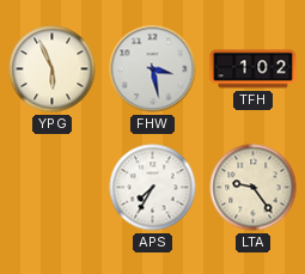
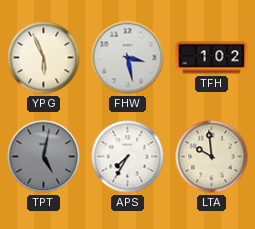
TPT: none -> 5:02
LTA: 9:24 -> 9:59
